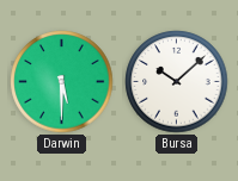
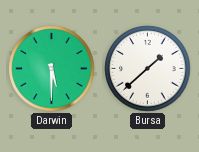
Bursa: 10:08 -> 1:38
